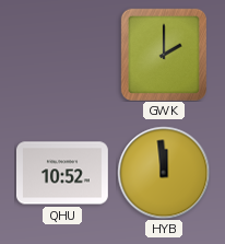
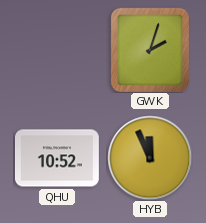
GWK: 2:00 -> 2:03
HYB: 11:59 -> 11:56
